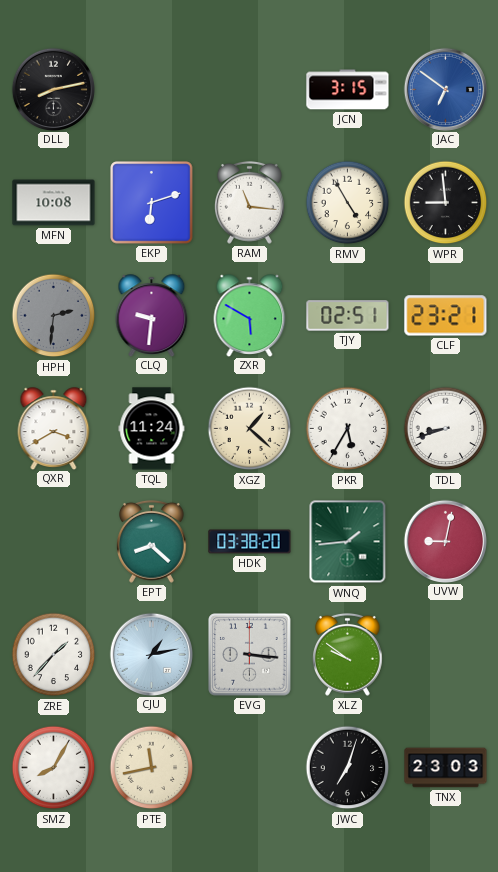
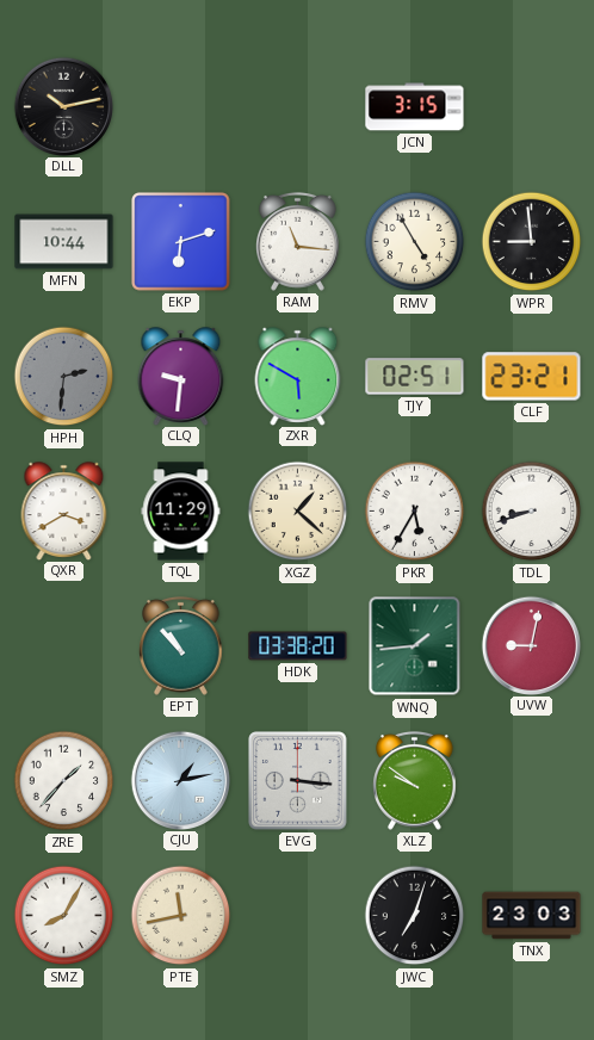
DLL: 8:13 -> 10:13
JAC: 6:51 -> none
MFN: 10:08 -> 10:44
TQL: 11:24 -> 11:29
EPT: 8:22 -> 10:53
